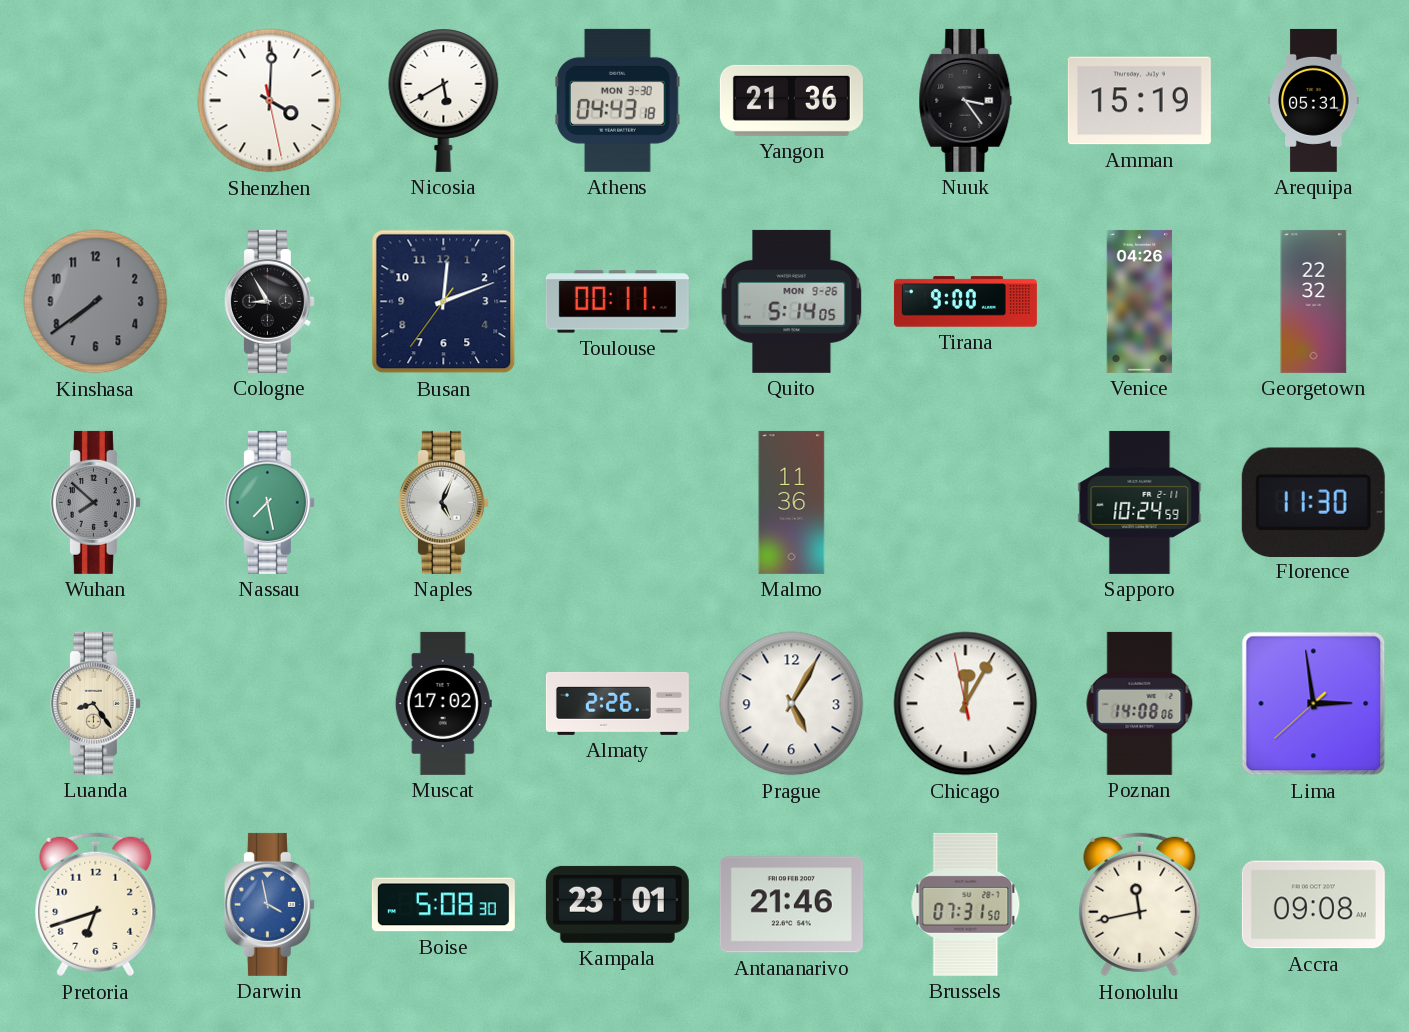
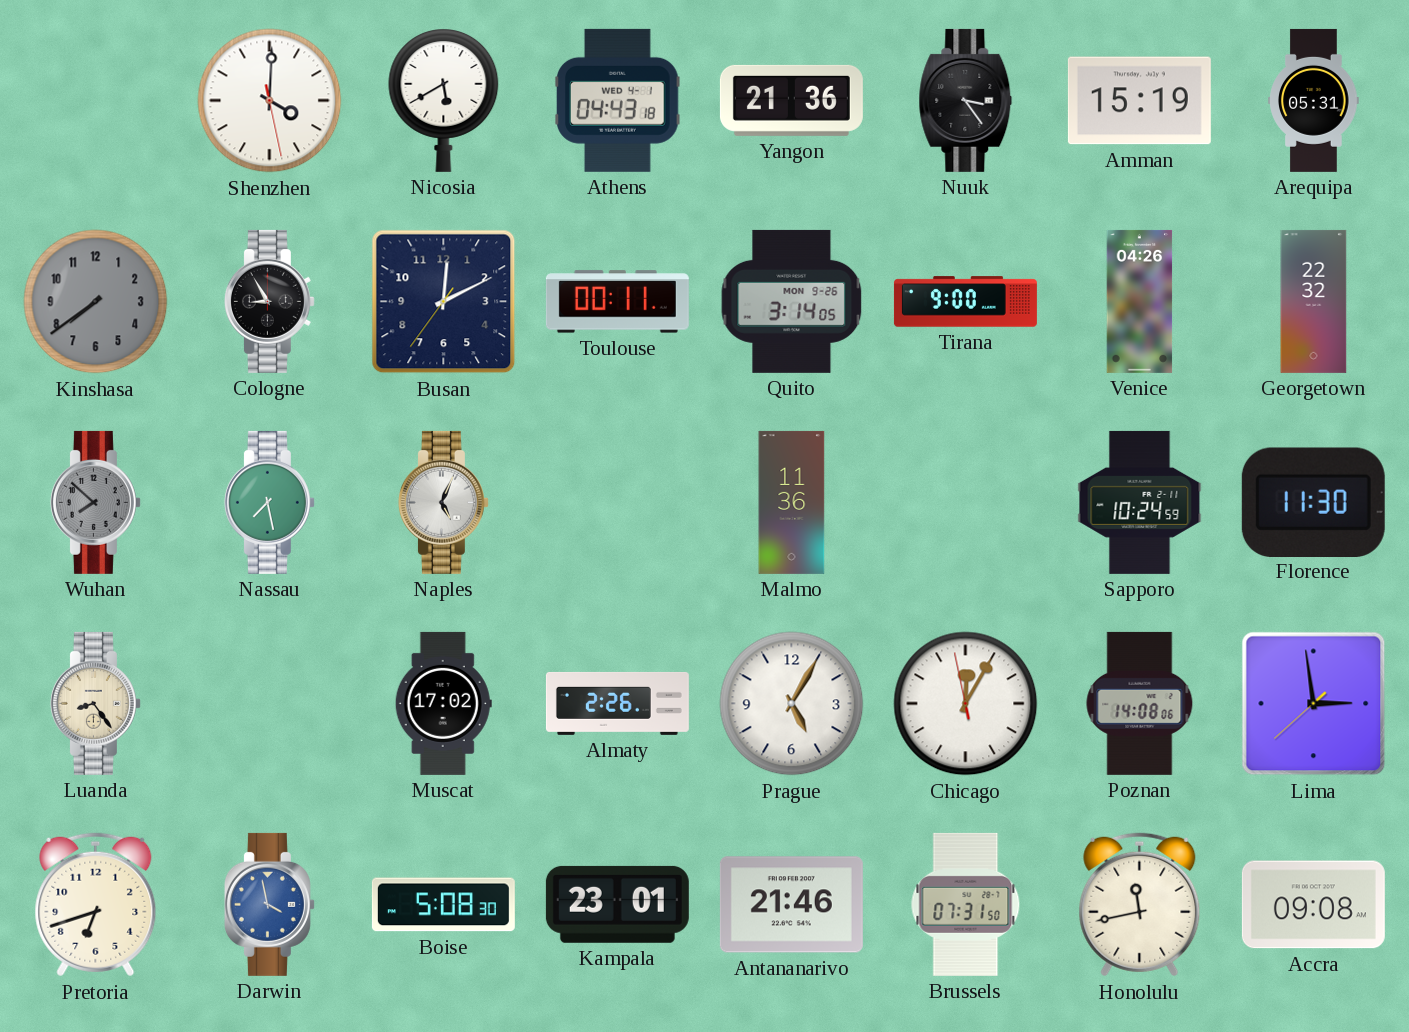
Athens date: MON 3-30 -> WED 4-1
Busan: 12:11 -> 12:10
Quito: 5:14 -> 3:14
